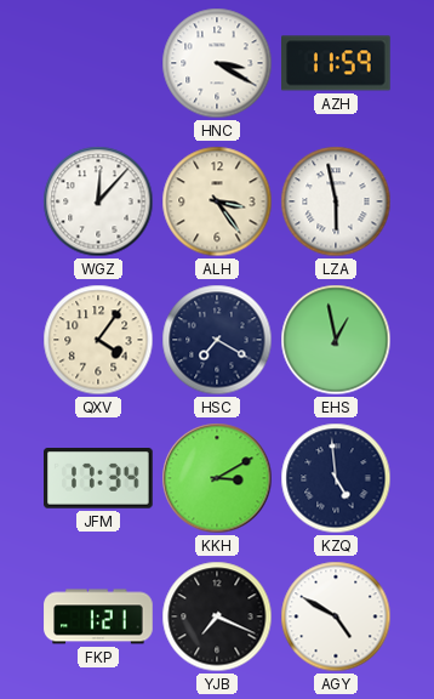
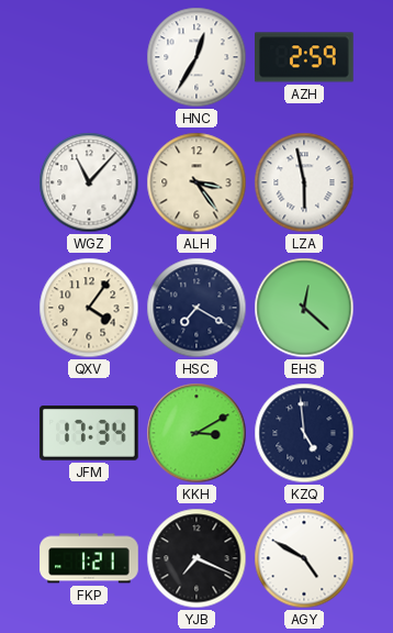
HNC: 3:20 -> 12:35
AZH: 11:59 -> 2:59
WGZ: 12:07 -> 11:07
EHS: 12:58 -> 12:22
